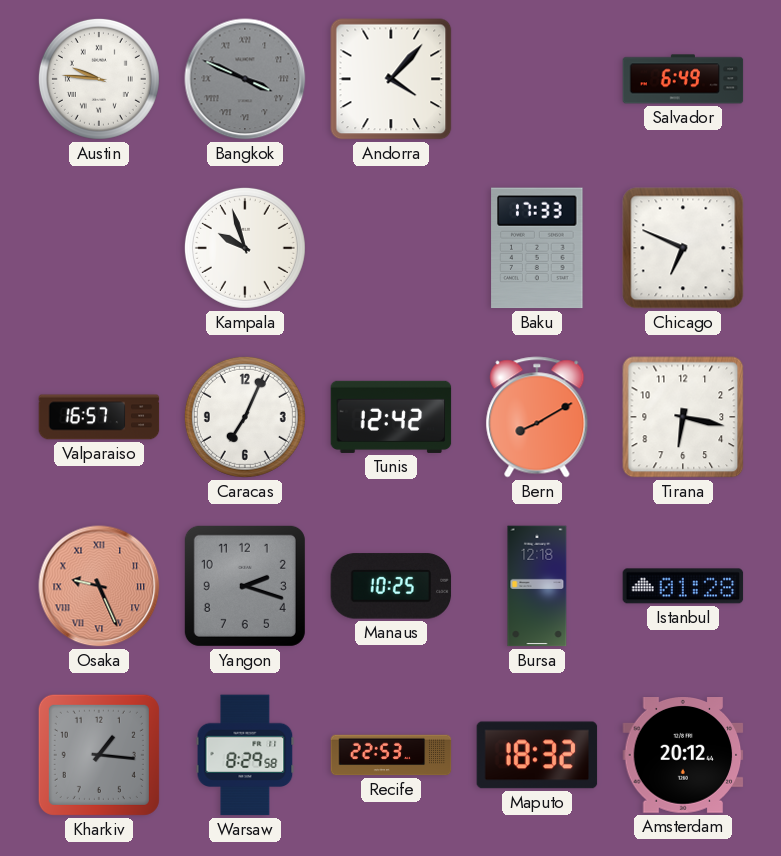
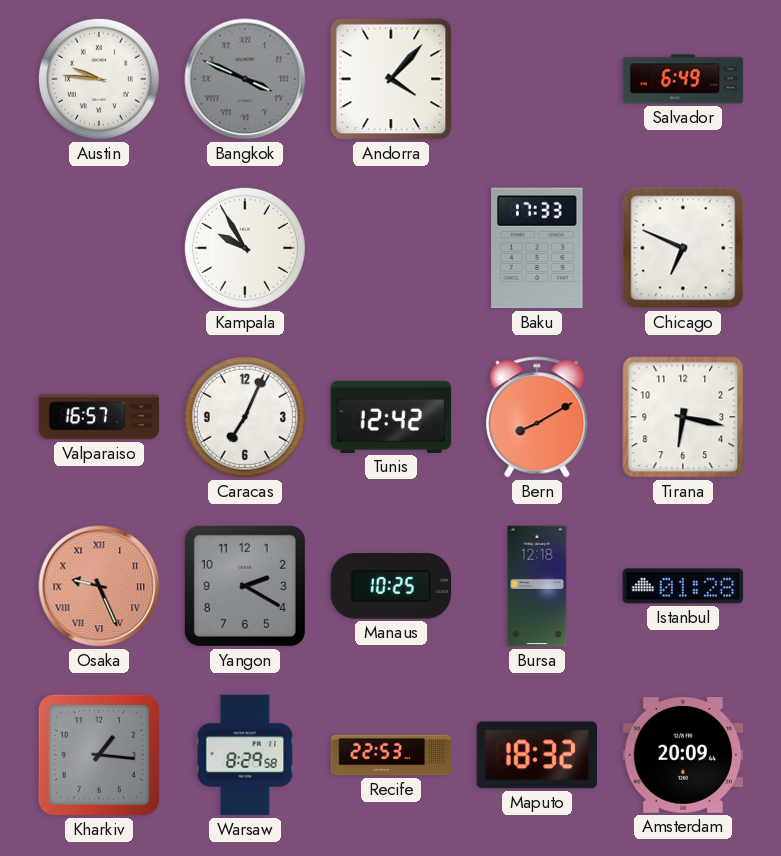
Kampala: 9:57 -> 9:55
Yangon: 2:18 -> 2:20
Amsterdam: 20:12 -> 20:09
